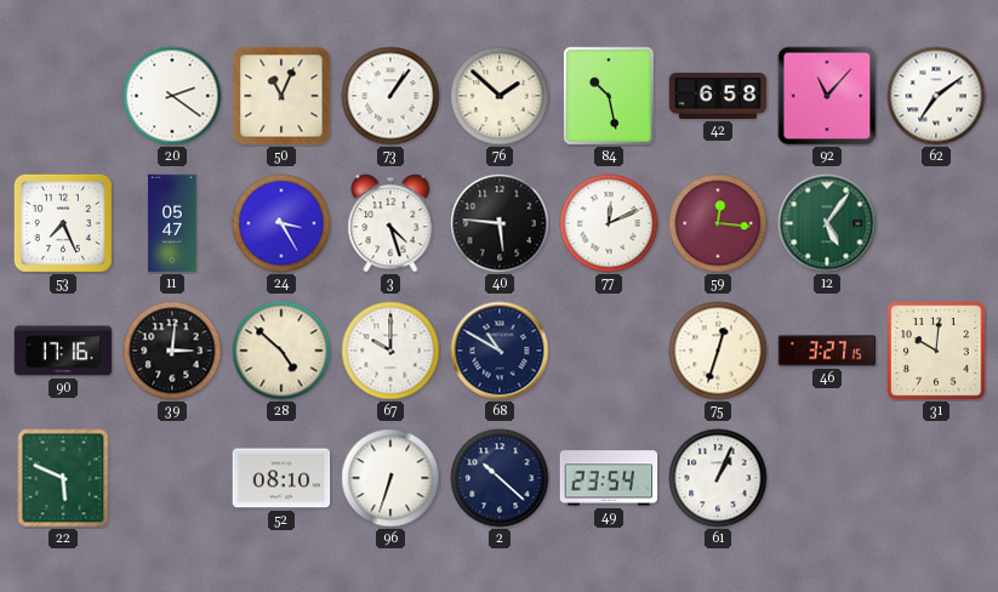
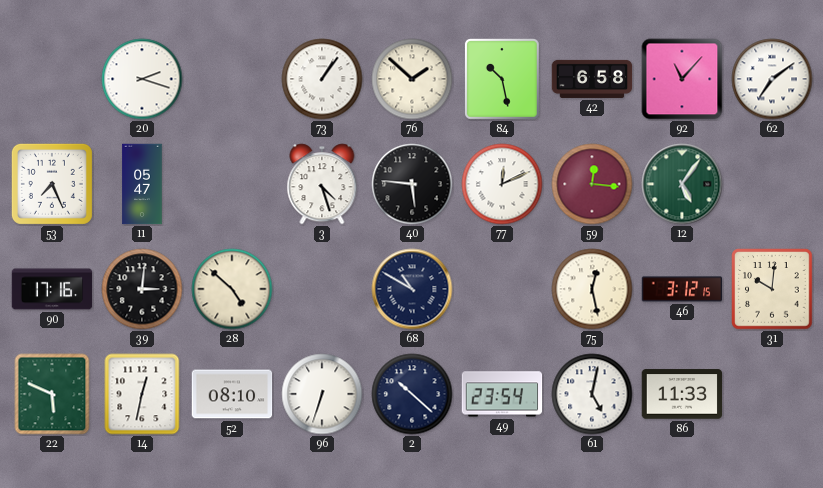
20: 2:21 -> 2:18
50: 11:04 -> none
24: 3:25 -> none
67: 10:00 -> none
75: 12:33 -> 12:28
46: 3:27 -> 3:12
14: none -> 12:32
61: 1:04 -> 5:02
86: none -> 11:33
